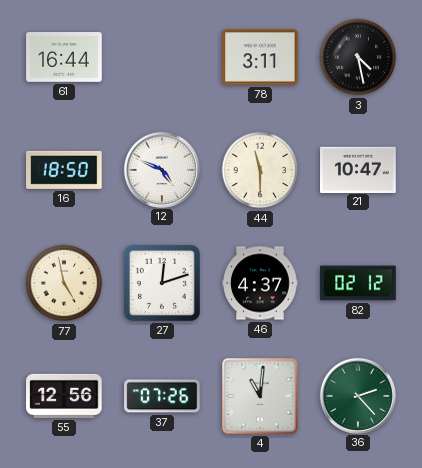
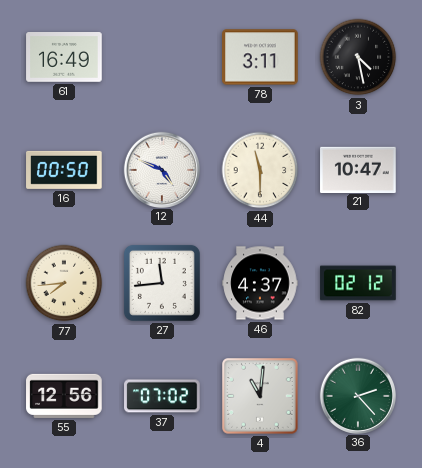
61: 16:44 -> 16:49
16: 18:50 -> 00:50
77: 4:58 -> 7:44
27: 12:12 -> 11:44
37: 07:26 -> 07:02
